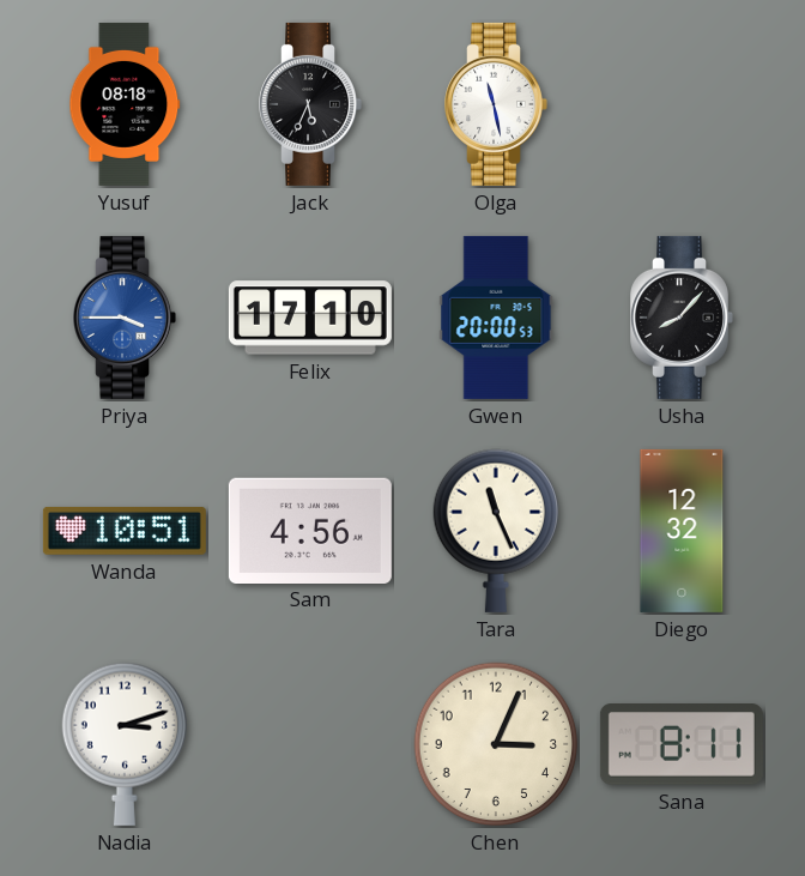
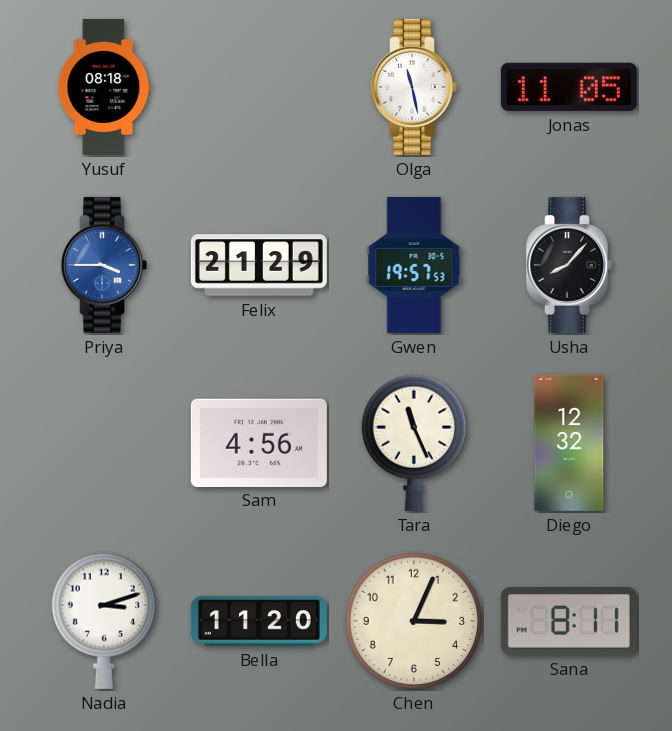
Jack: 5:34 -> none
Jonas: none -> 11:05
Felix: 17:10 -> 21:29
Gwen: 20:00 -> 19:57
Wanda: 10:51 -> none
Bella: none -> 11:20
